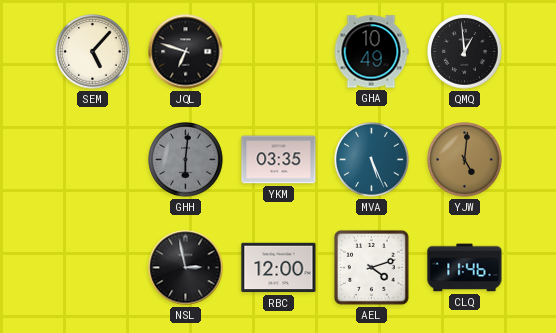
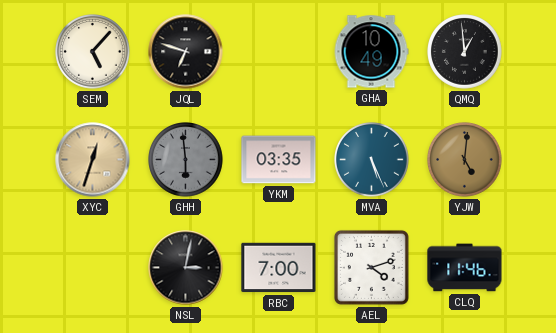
XYC: none -> 12:33
GHH: 6:01 -> 5:59
NSL: 2:58 -> 3:02
RBC: 12:00 -> 7:00
